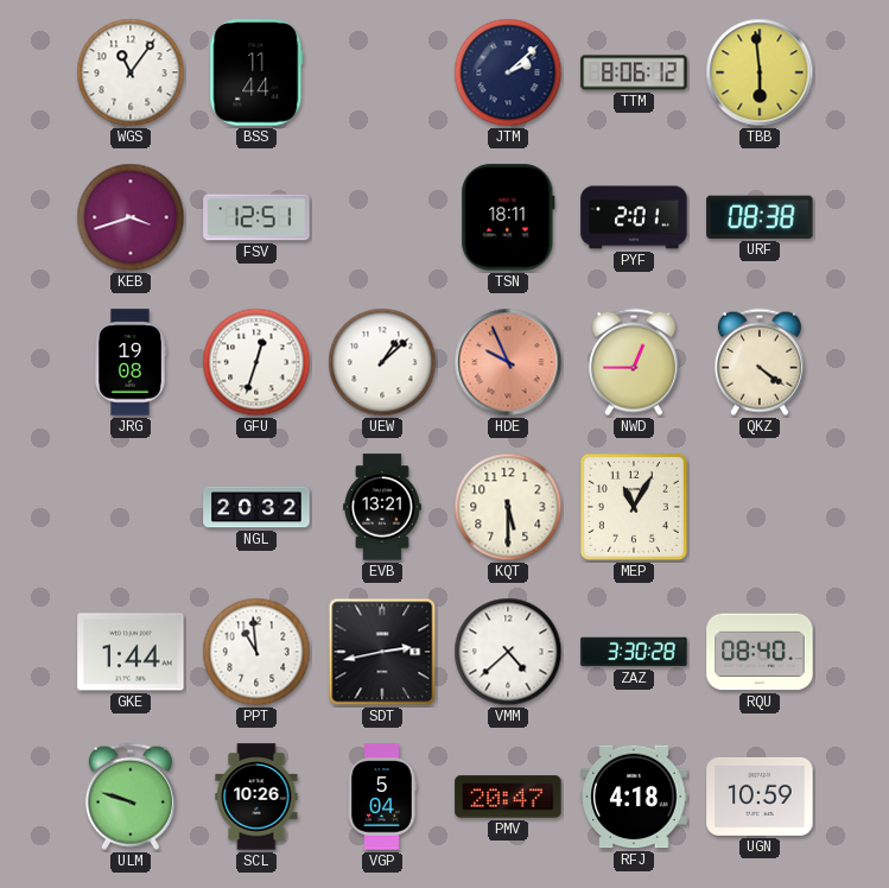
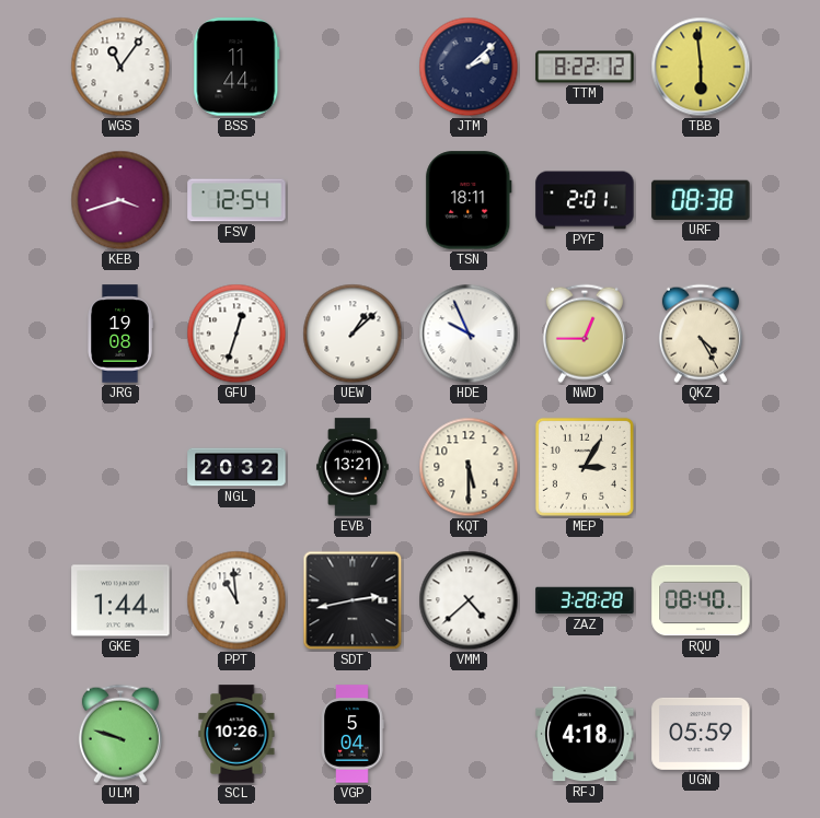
TTM: 8:06 -> 8:22
FSV: 12:51 -> 12:54
HDE dial: salmon -> white
QKZ: 4:21 -> 4:25
MEP: 11:05 -> 3:05
ZAZ: 3:30 -> 3:28
PMV: 20:47 -> none
UGN: 10:59 -> 05:59
